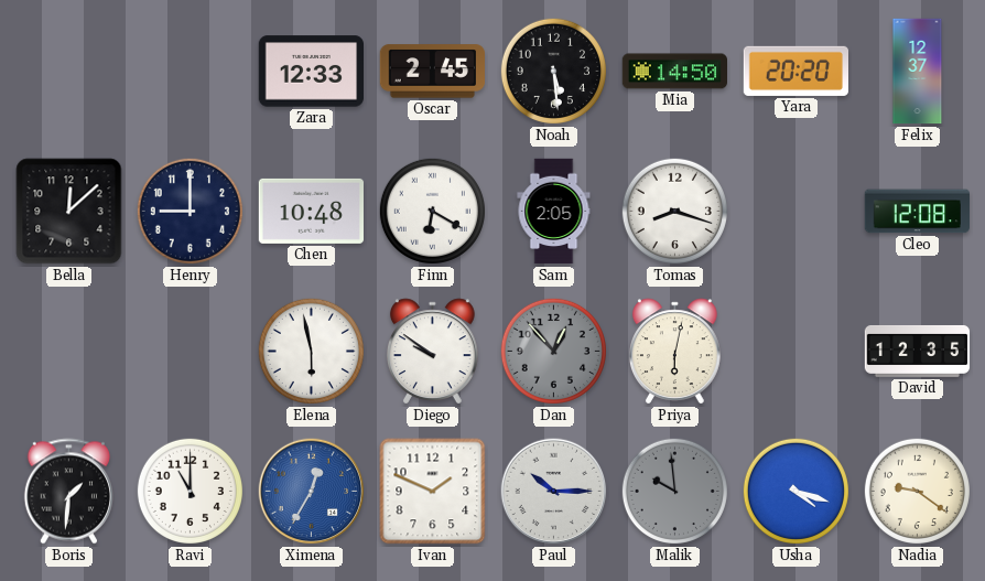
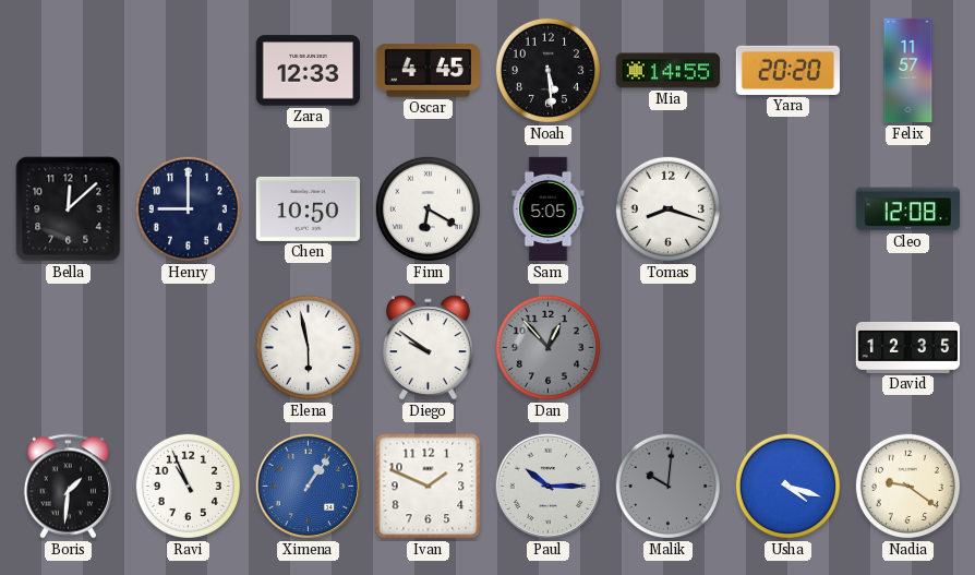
Oscar: 2:45 -> 4:45
Mia: 14:50 -> 14:55
Felix: 12:37 -> 11:57
Chen: 10:48 -> 10:50
Sam: 2:05 -> 5:05
Priya: 6:02 -> none
Ravi: 11:00 -> 10:56
Ximena: 12:35 -> 1:06
Malik: 9:59 -> 10:01
